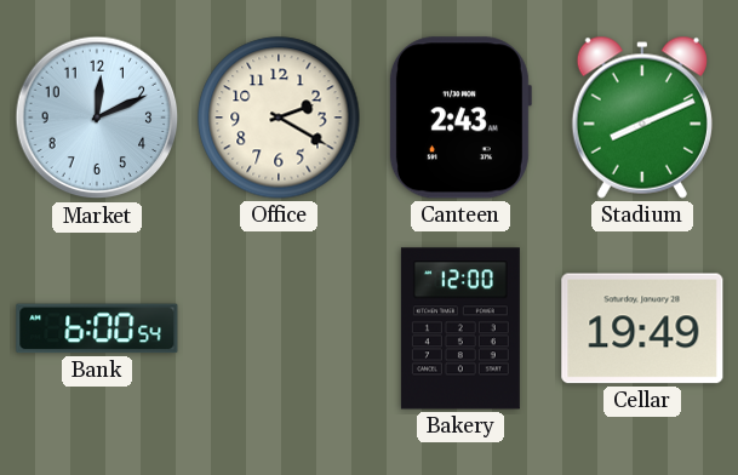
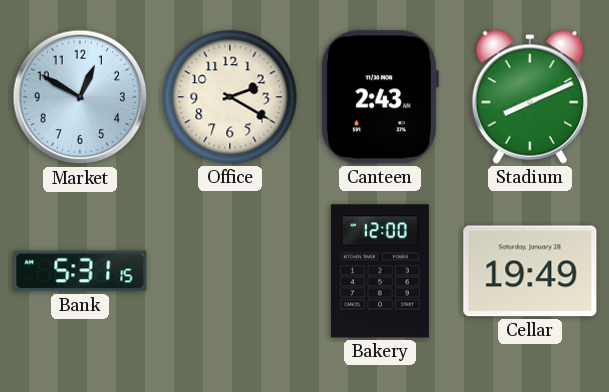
Market: 12:11 -> 12:50
Bank: 6:00 -> 5:31
